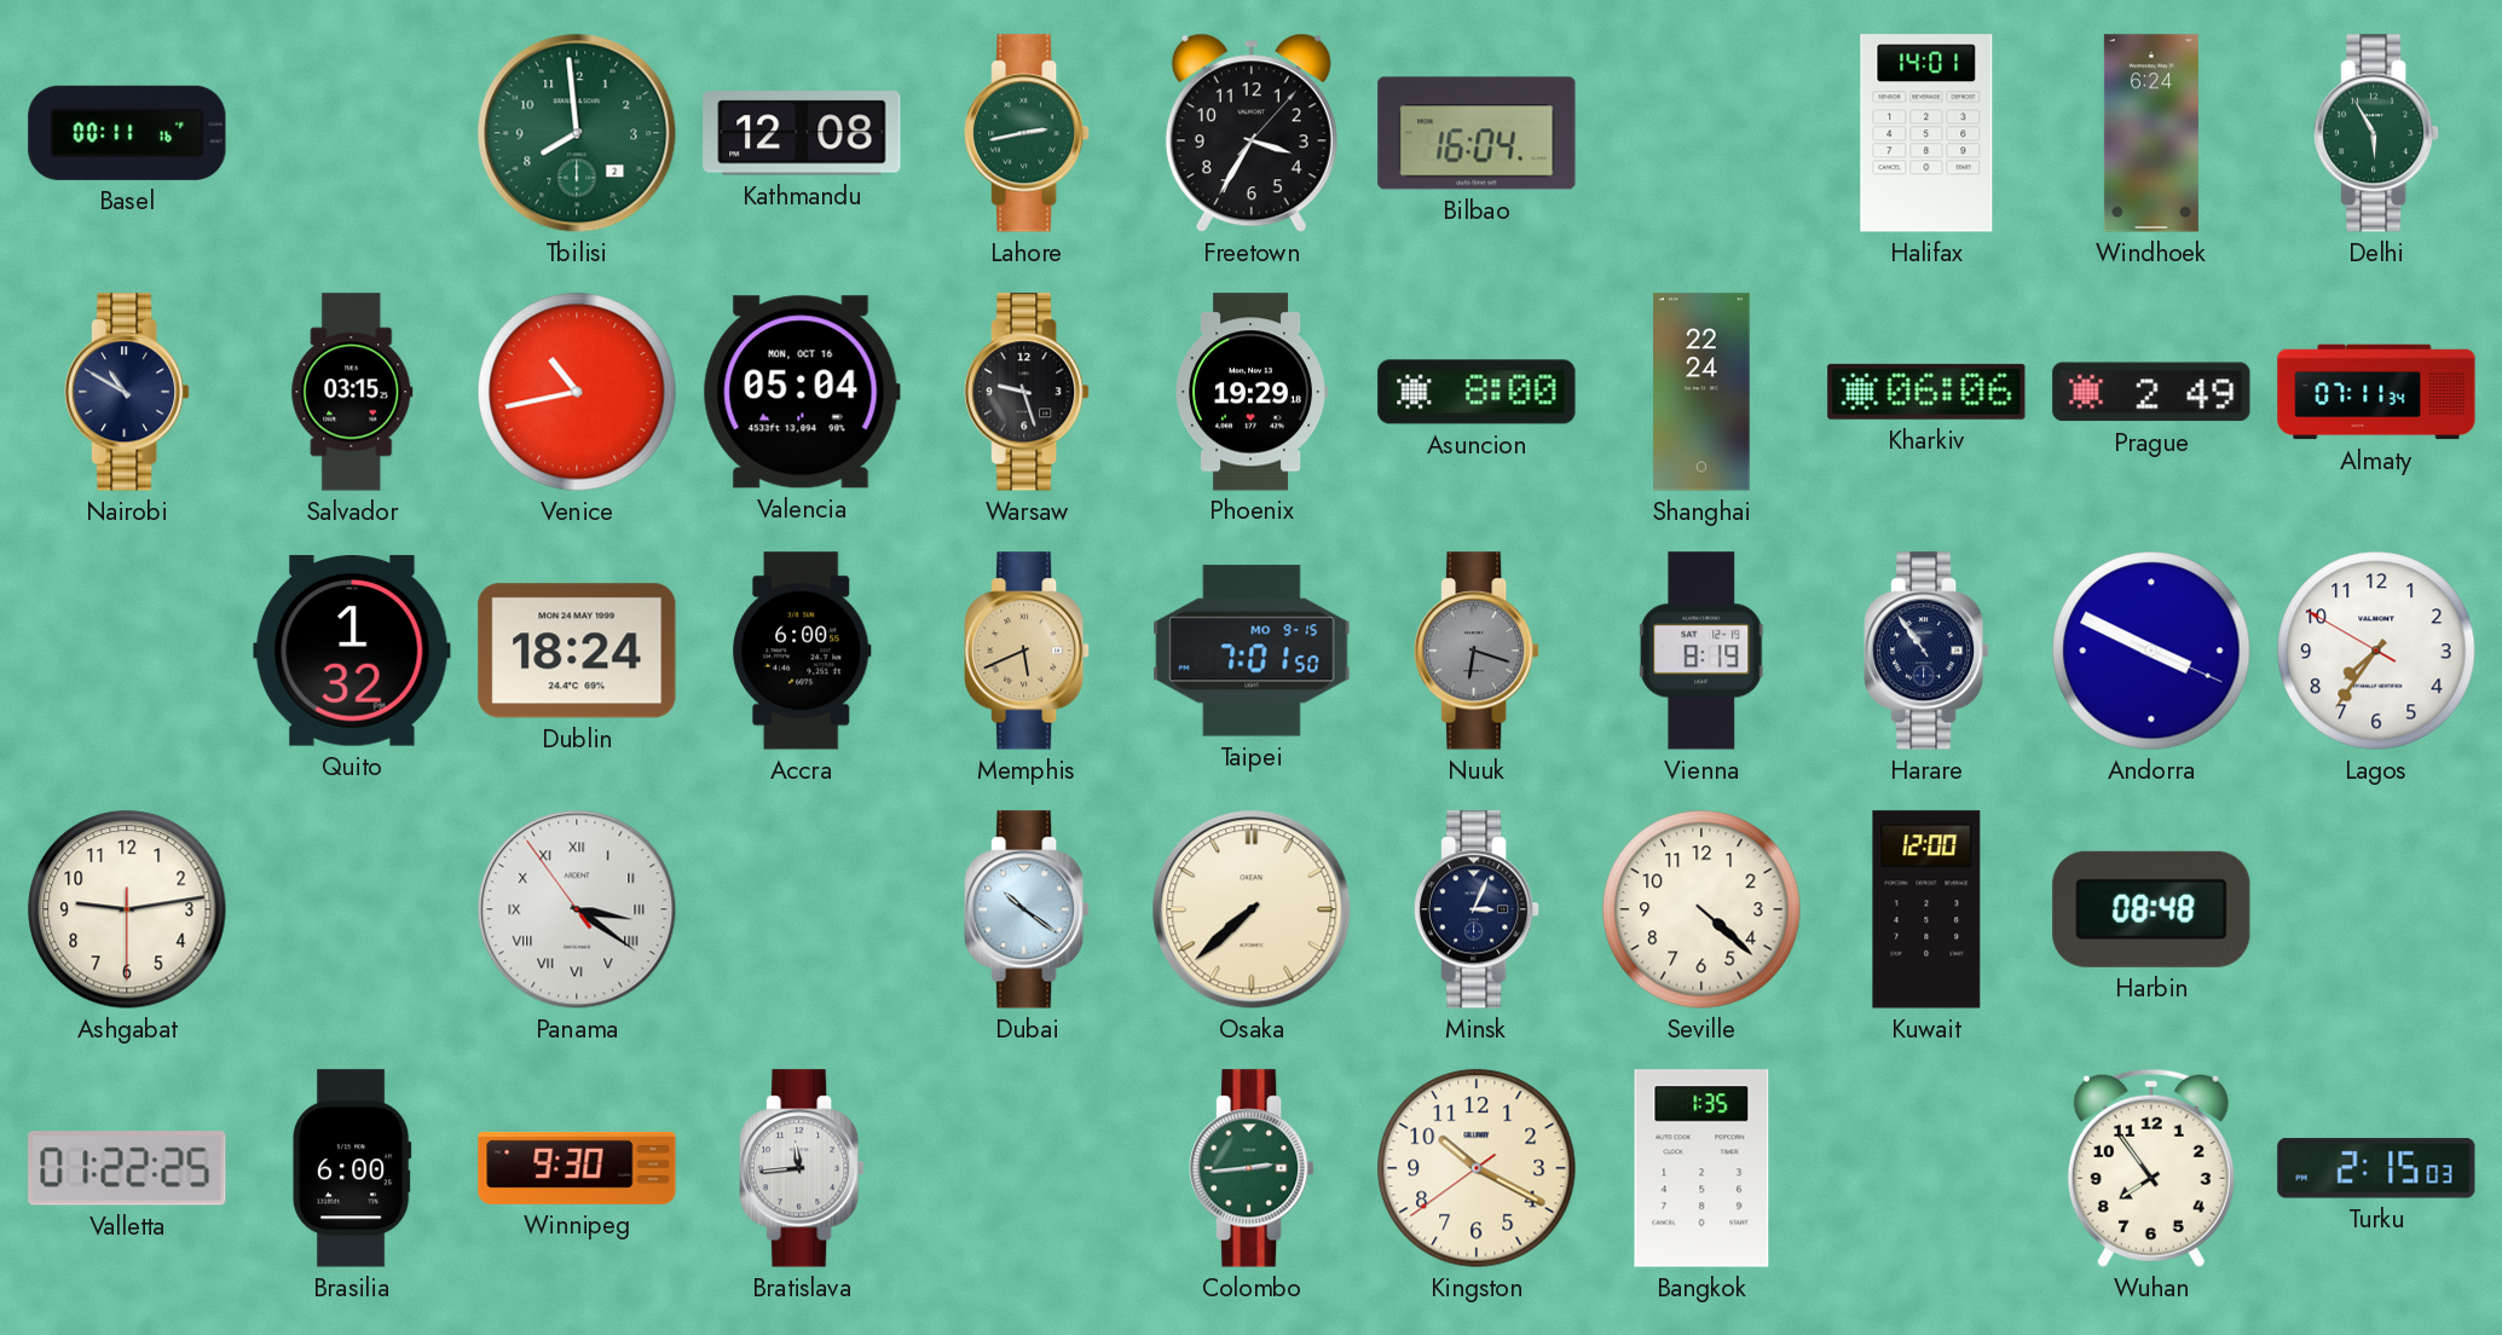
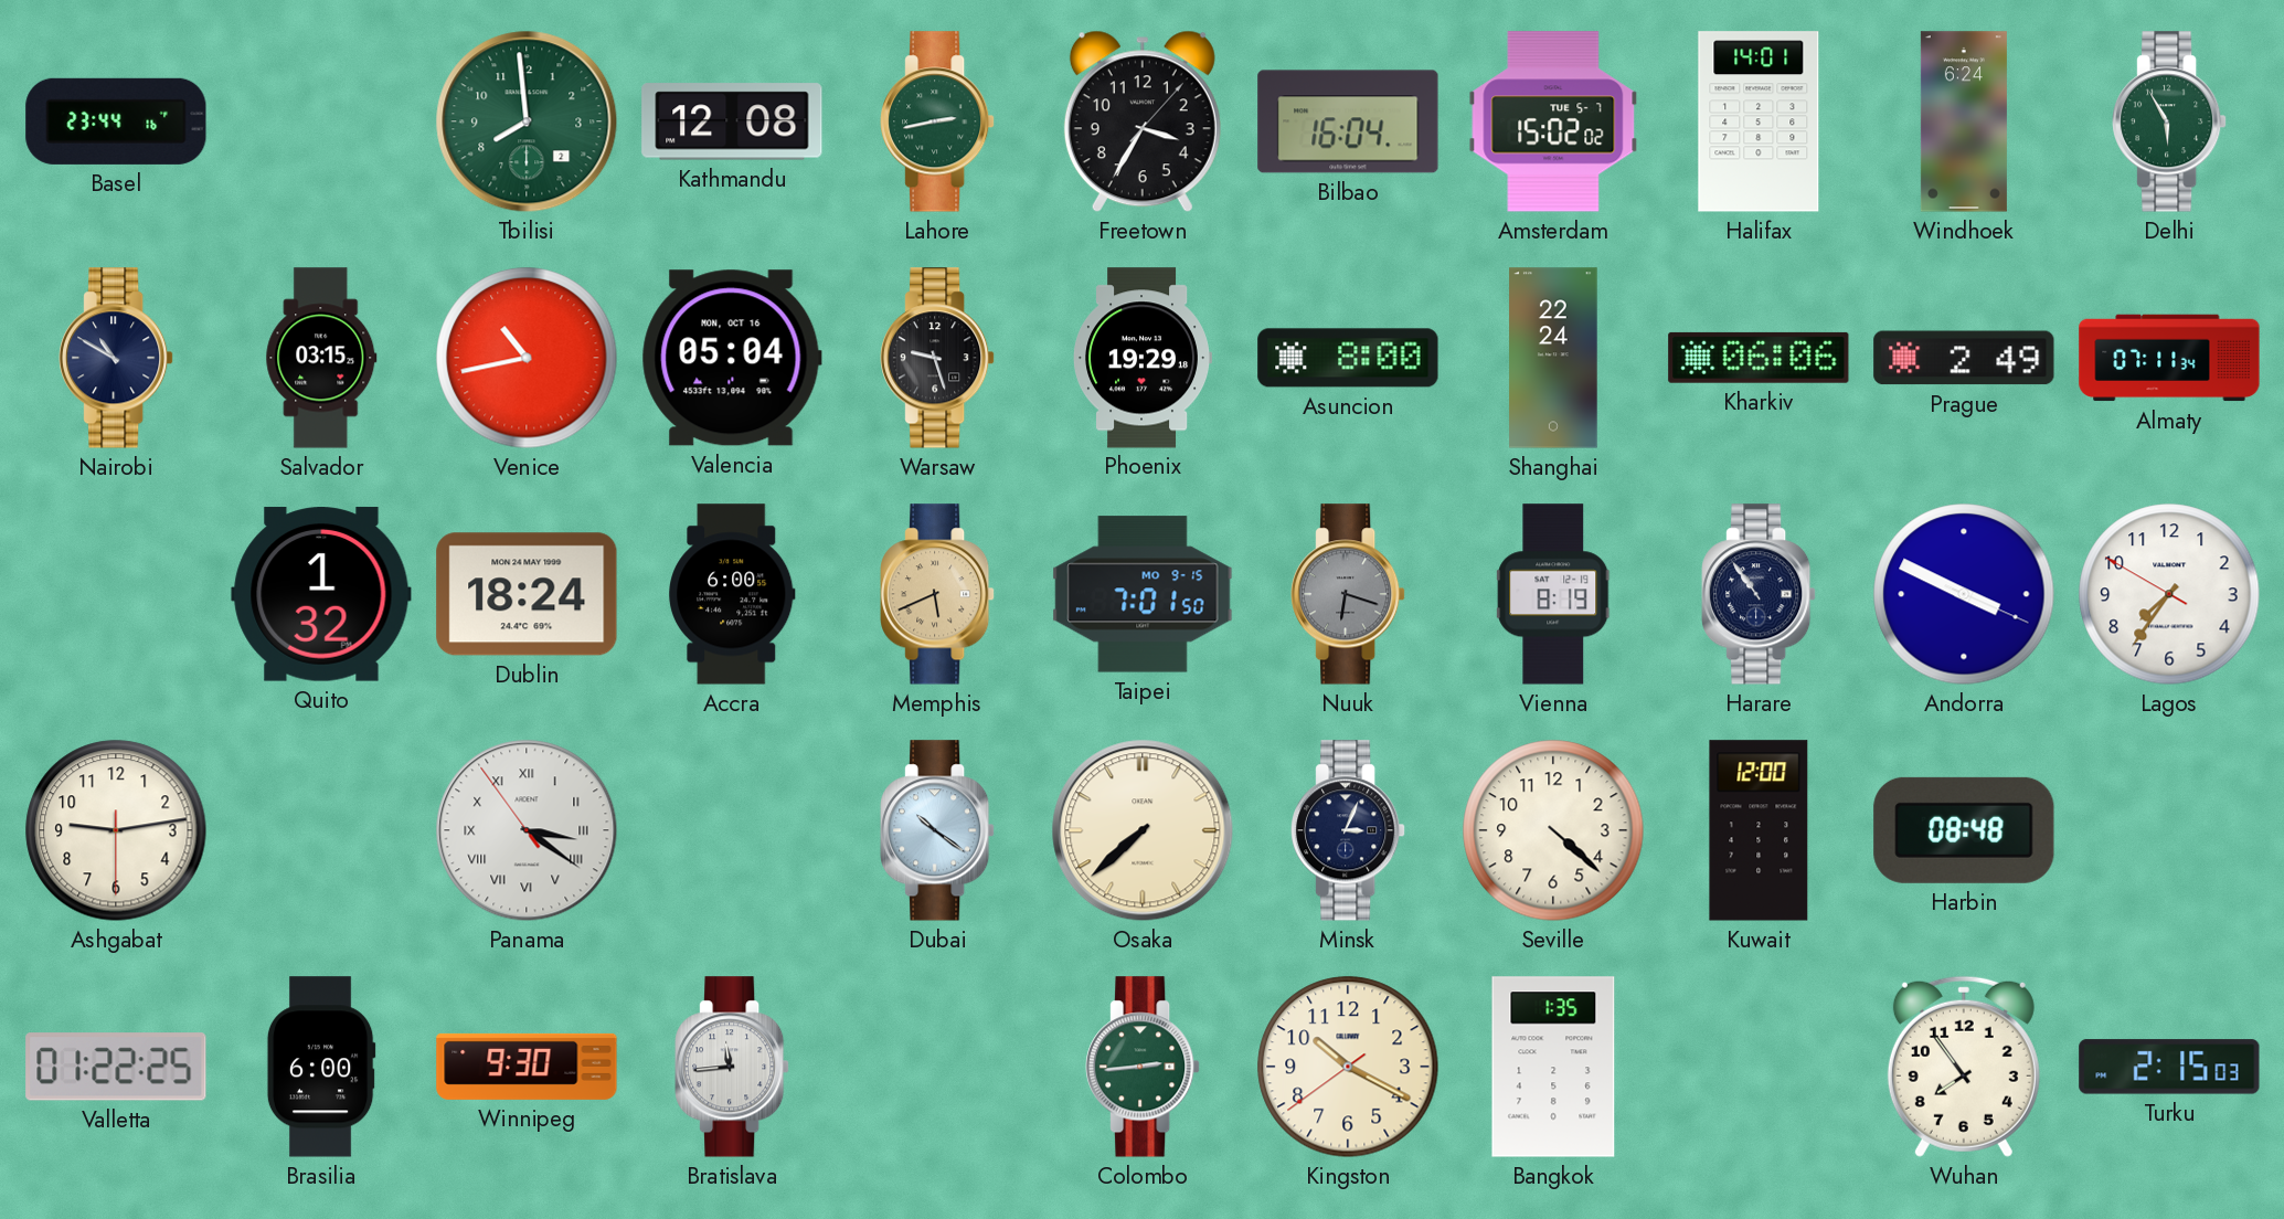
Basel: 00:11 -> 23:44
Amsterdam: none -> 15:02
